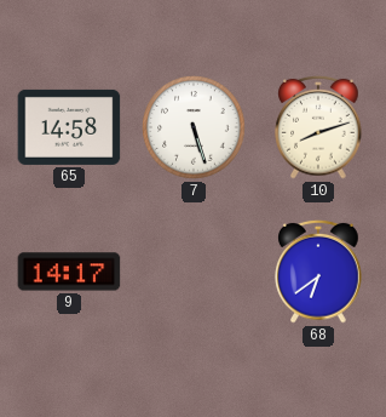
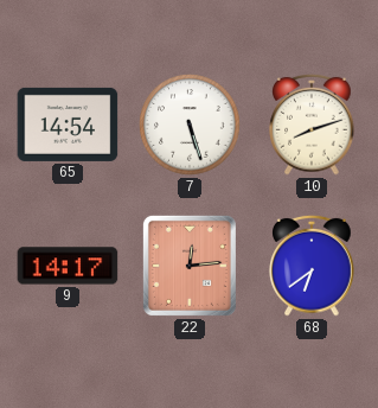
65: 14:58 -> 14:54
22: none -> 12:14
